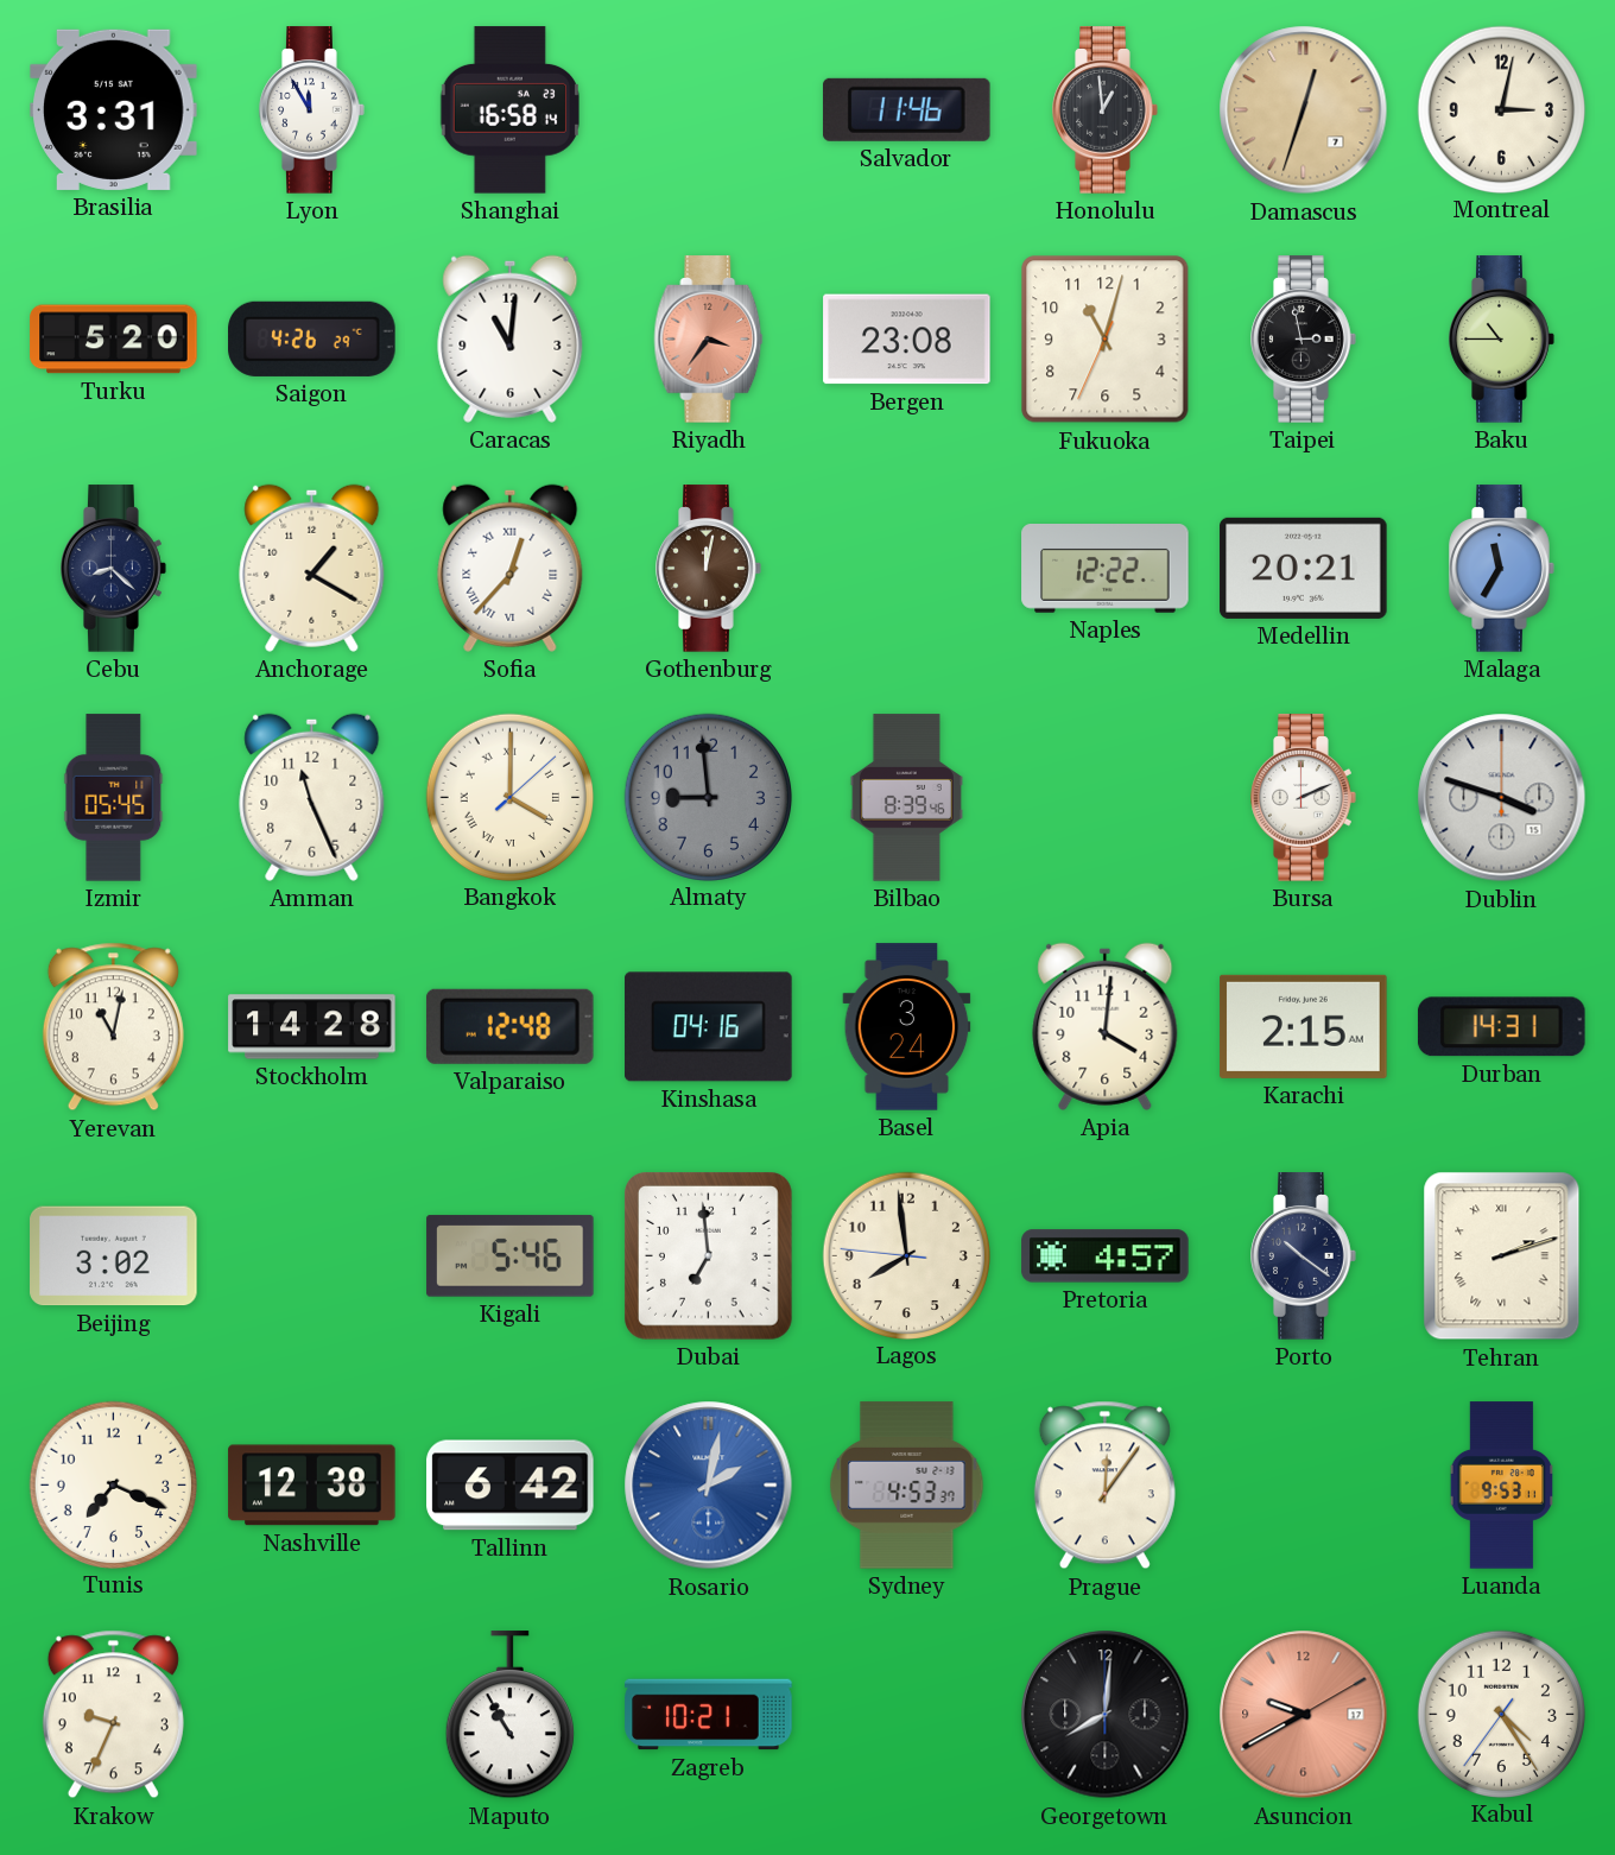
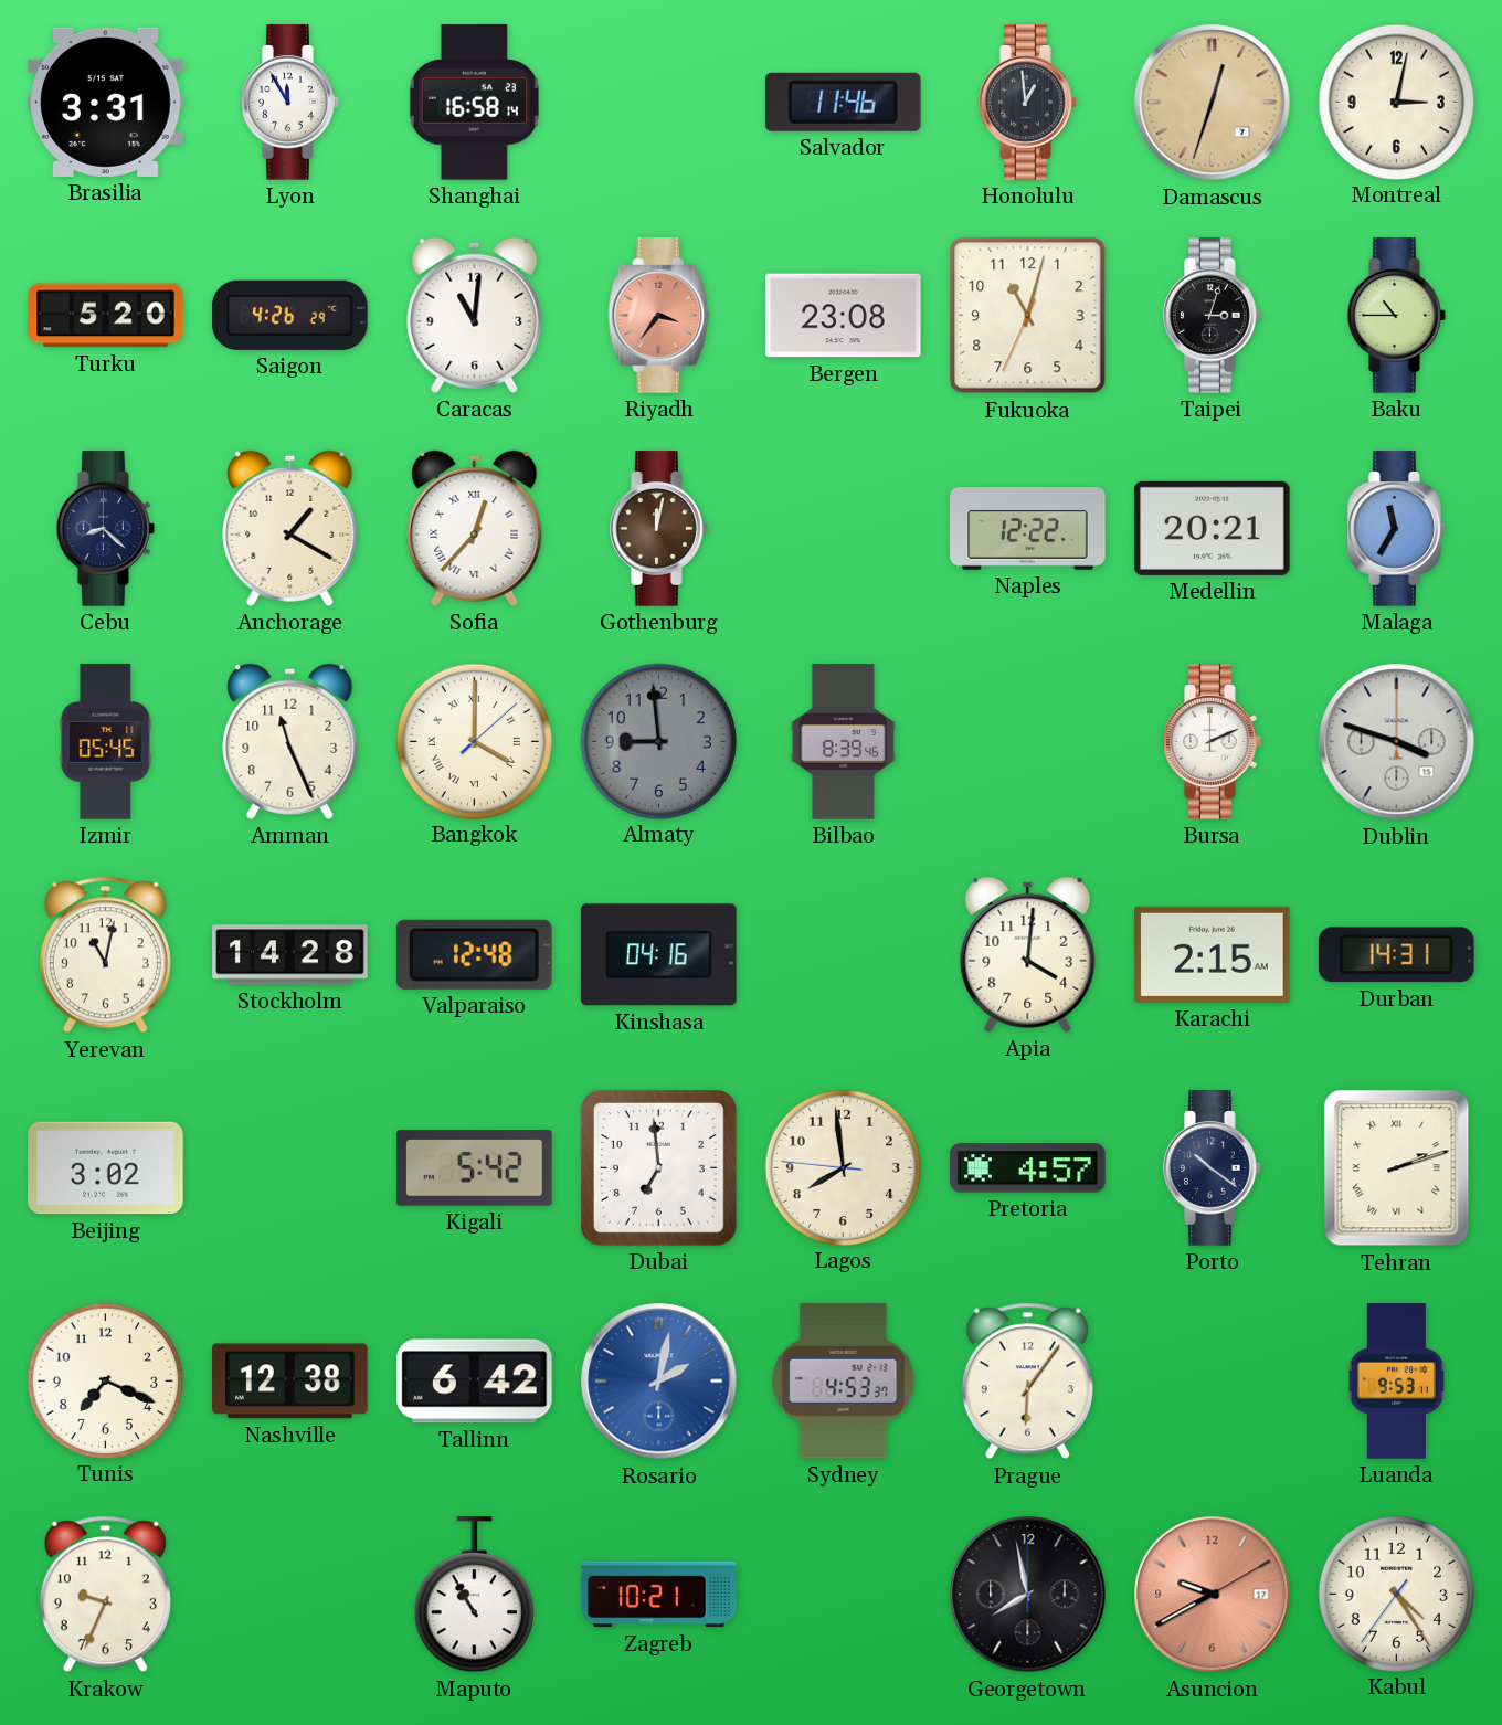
Taipei: 2:58 -> 3:03
Basel: 3:24 -> none
Kigali: 5:46 -> 5:42
Prague: 12:06 -> 6:06
Georgetown: 8:01 -> 7:58
